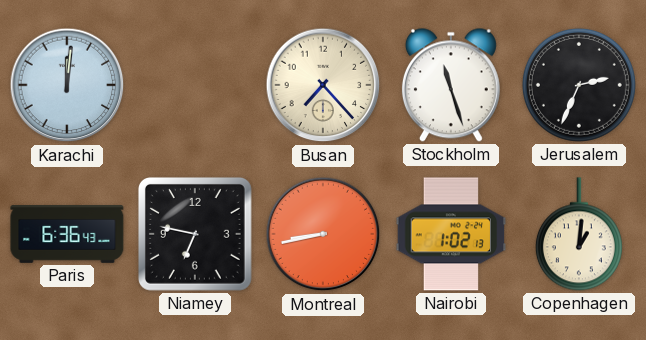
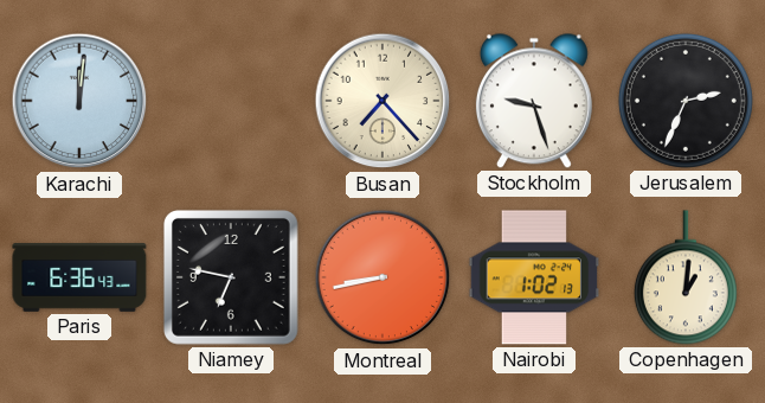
Stockholm: 11:27 -> 9:27
